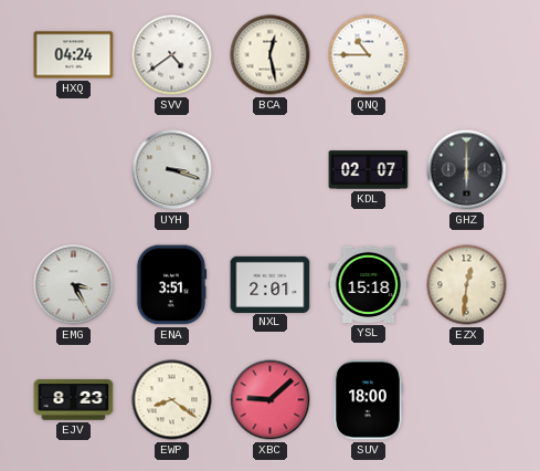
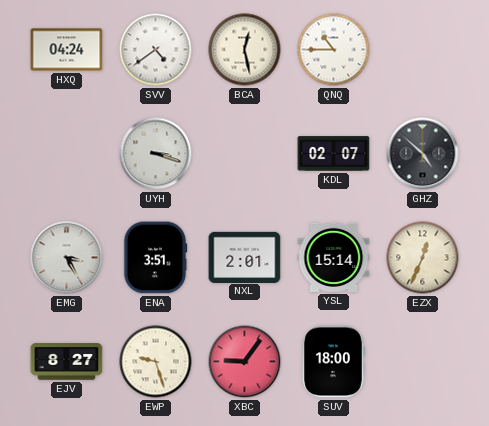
GHZ: 6:00 -> 4:52
YSL: 15:18 -> 15:14
EZX: 12:31 -> 12:34
EJV: 8:23 -> 8:27
EWP: 8:21 -> 9:27
XBC: 9:08 -> 9:06
